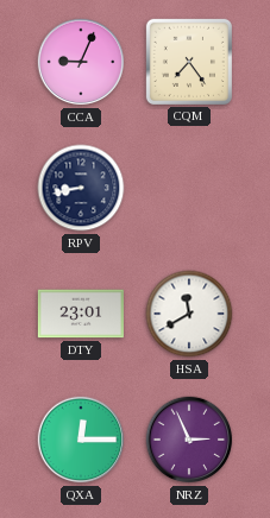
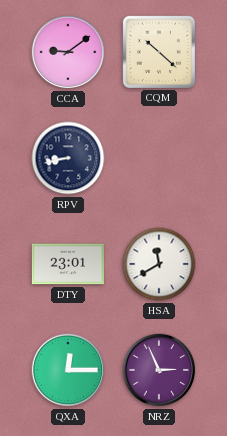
CCA: 9:04 -> 9:09
CQM: 7:24 -> 10:22
